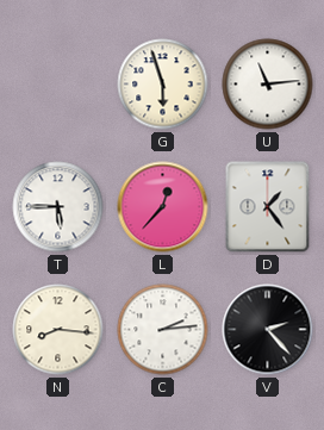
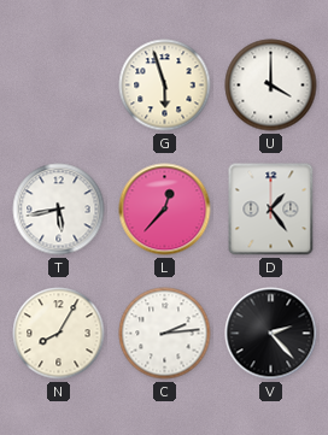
U: 11:14 -> 4:00
T: 5:45 -> 5:43
N: 8:16 -> 8:05
